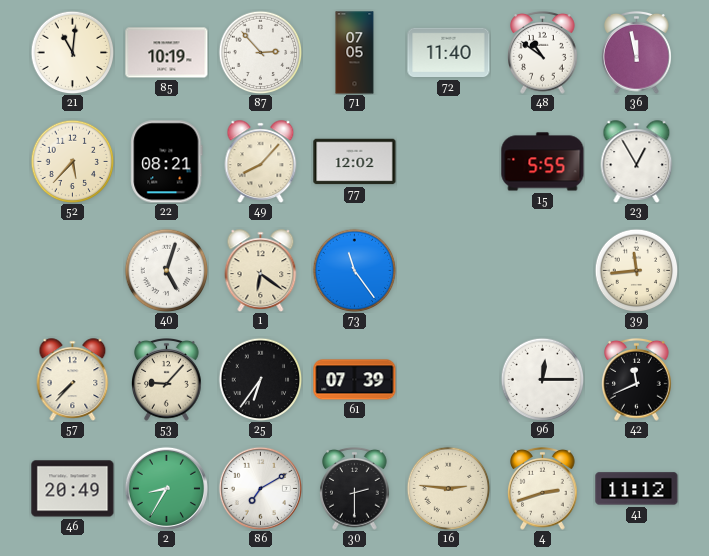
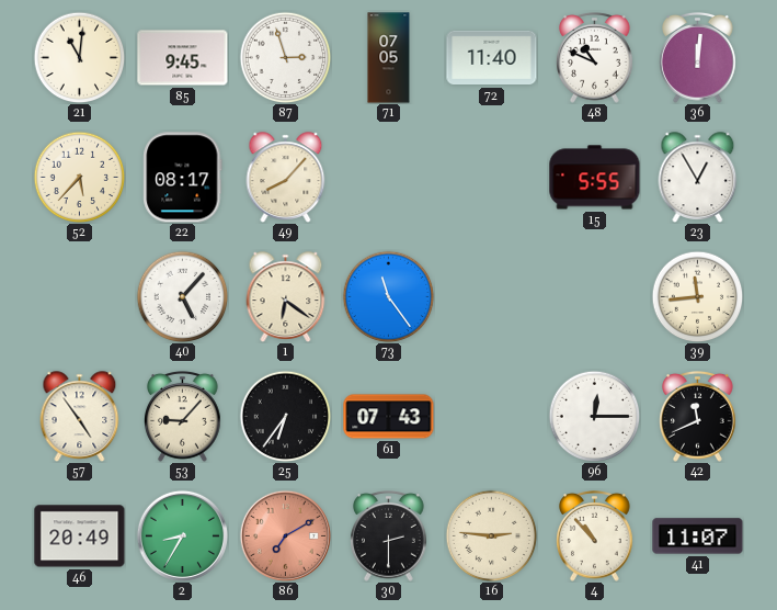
85: 10:19 -> 9:45
87: 2:53 -> 2:57
48: 10:51 -> 10:49
36: 11:58 -> 12:01
22: 08:21 -> 08:17
77: 12:02 -> none
40: 5:03 -> 5:07
57: 7:37 -> 4:54
61: 07:39 -> 07:43
86 dial: white -> salmon
4: 2:42 -> 10:53
41: 11:12 -> 11:07
